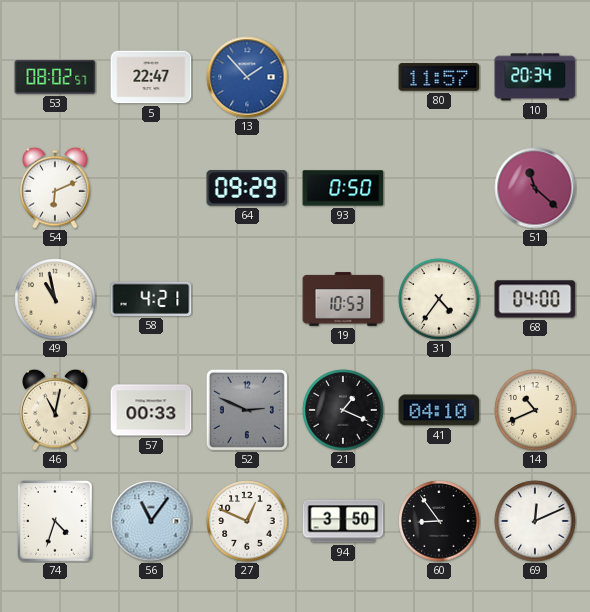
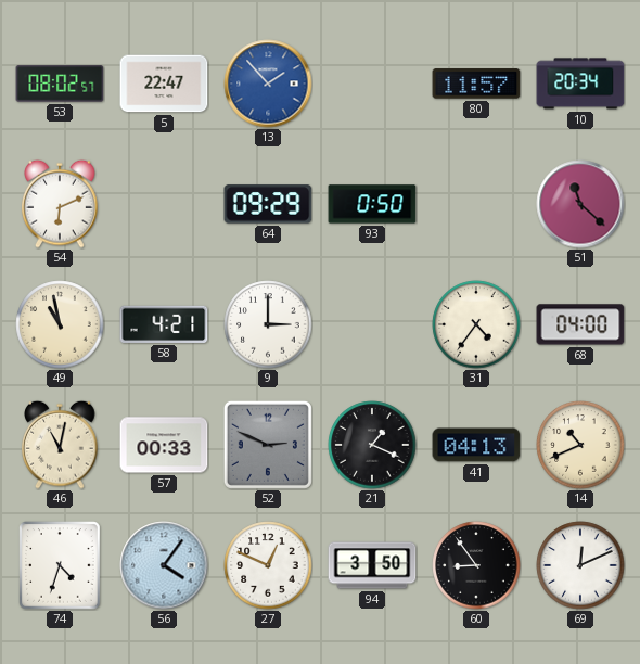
9: none -> 3:00
19: 10:53 -> none
41: 04:10 -> 04:13
56: 11:06 -> 4:06
